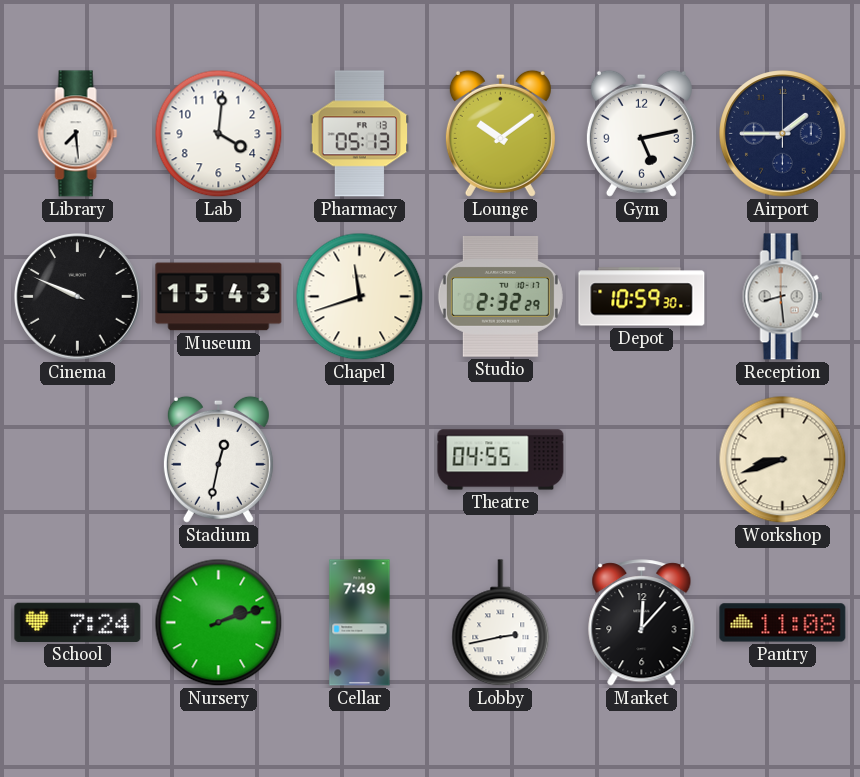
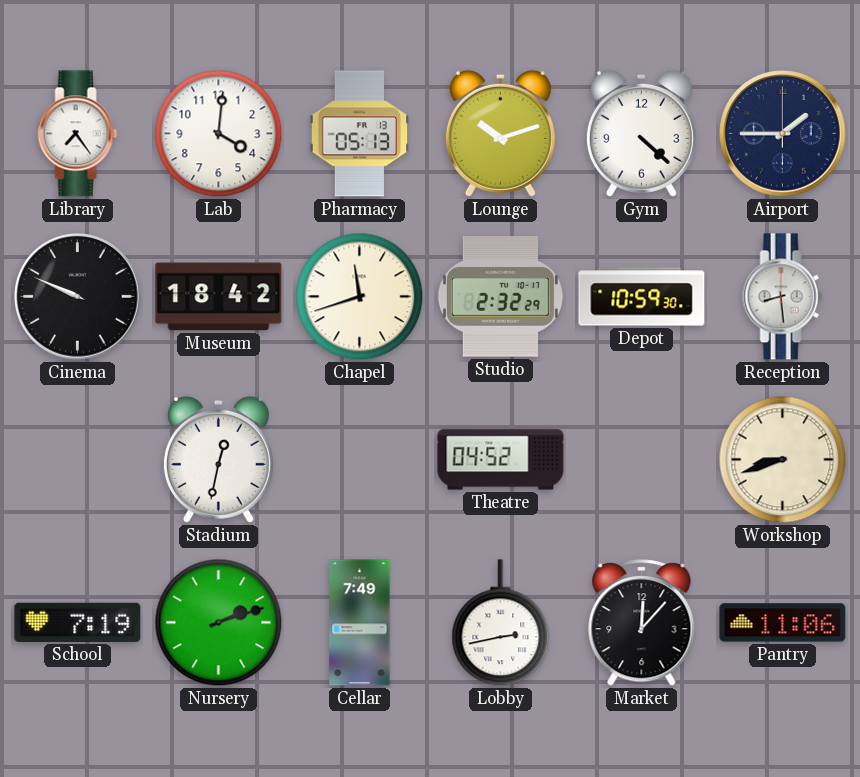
Library: 7:29 -> 7:24
Lounge: 10:09 -> 10:12
Gym: 5:13 -> 4:22
Museum: 15:43 -> 18:42
Theatre: 04:55 -> 04:52
School: 7:24 -> 7:19
Pantry: 11:08 -> 11:06
